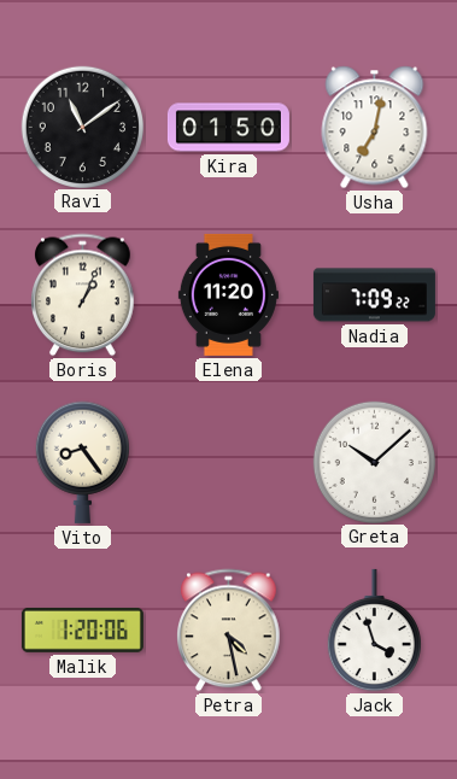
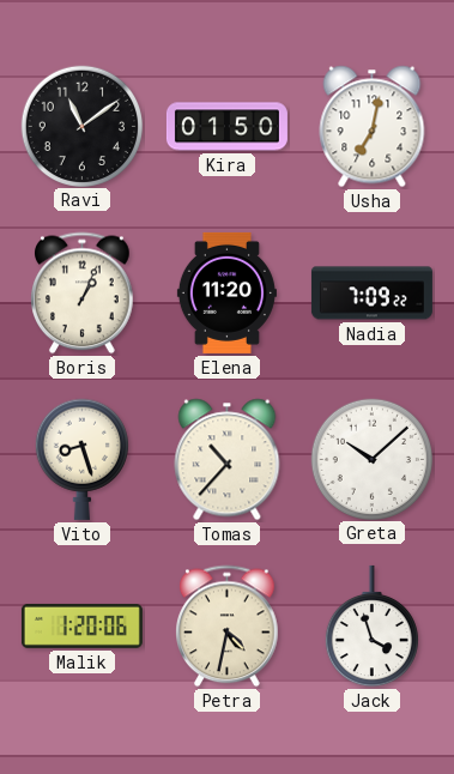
Vito: 8:24 -> 8:27
Tomas: none -> 10:37
Petra: 4:28 -> 4:32
